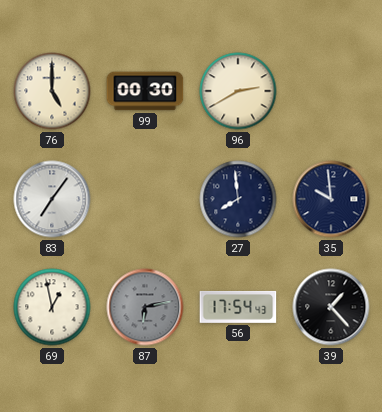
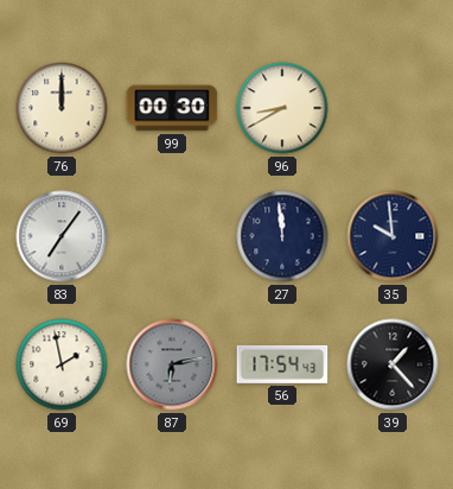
76: 5:00 -> 12:00
96: 2:40 -> 8:40
27: 7:59 -> 11:59
69: 12:58 -> 1:58
